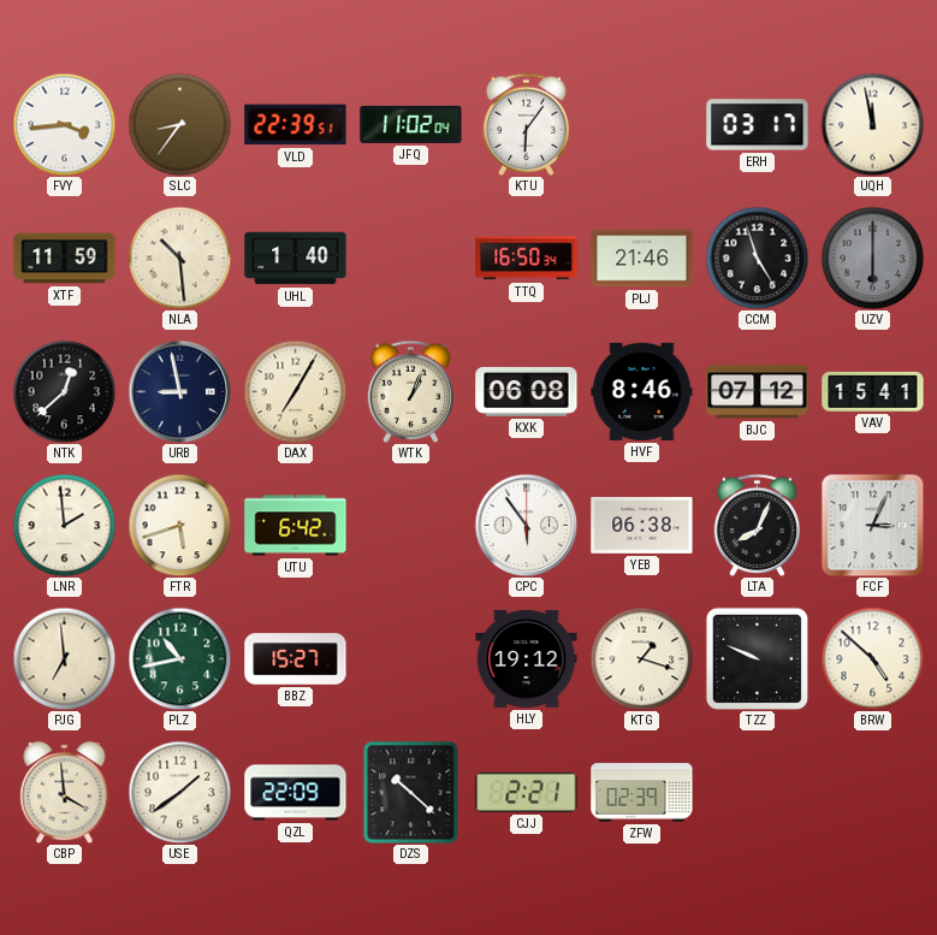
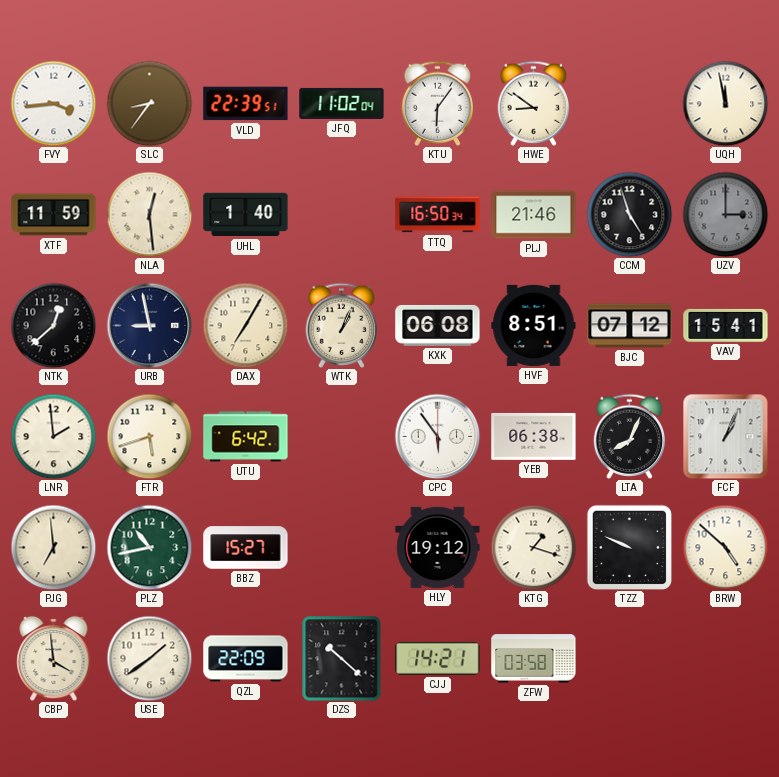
HWE: none -> 8:51
ERH: 03:17 -> none
NLA: 10:29 -> 12:29
UZV: 6:00 -> 3:00
HVF: 8:46 -> 8:51
FCF: 3:04 -> 1:04
CJJ: 2:21 -> 14:21
ZFW: 02:39 -> 03:58
